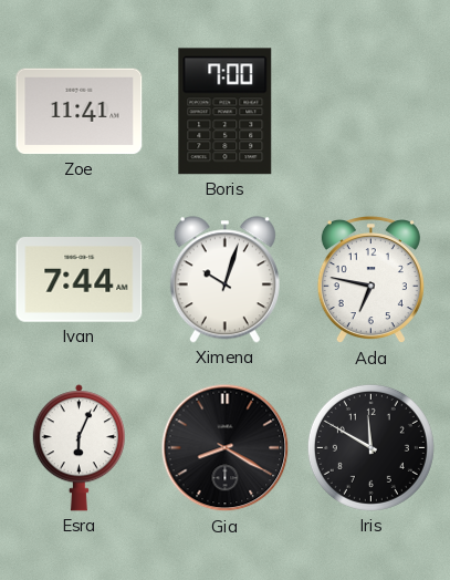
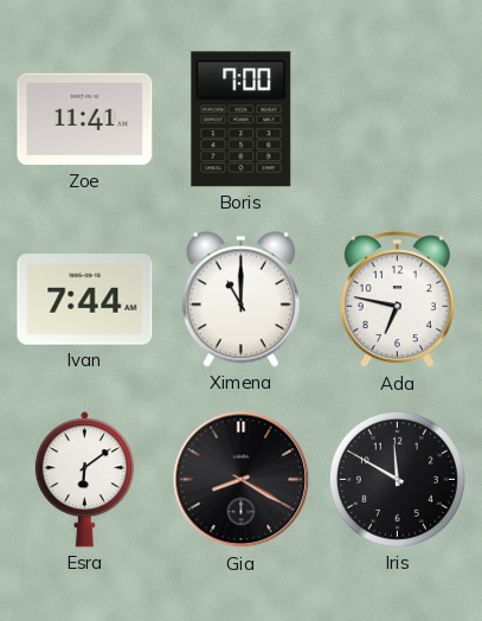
Ximena: 10:03 -> 11:00
Esra: 6:04 -> 6:09
